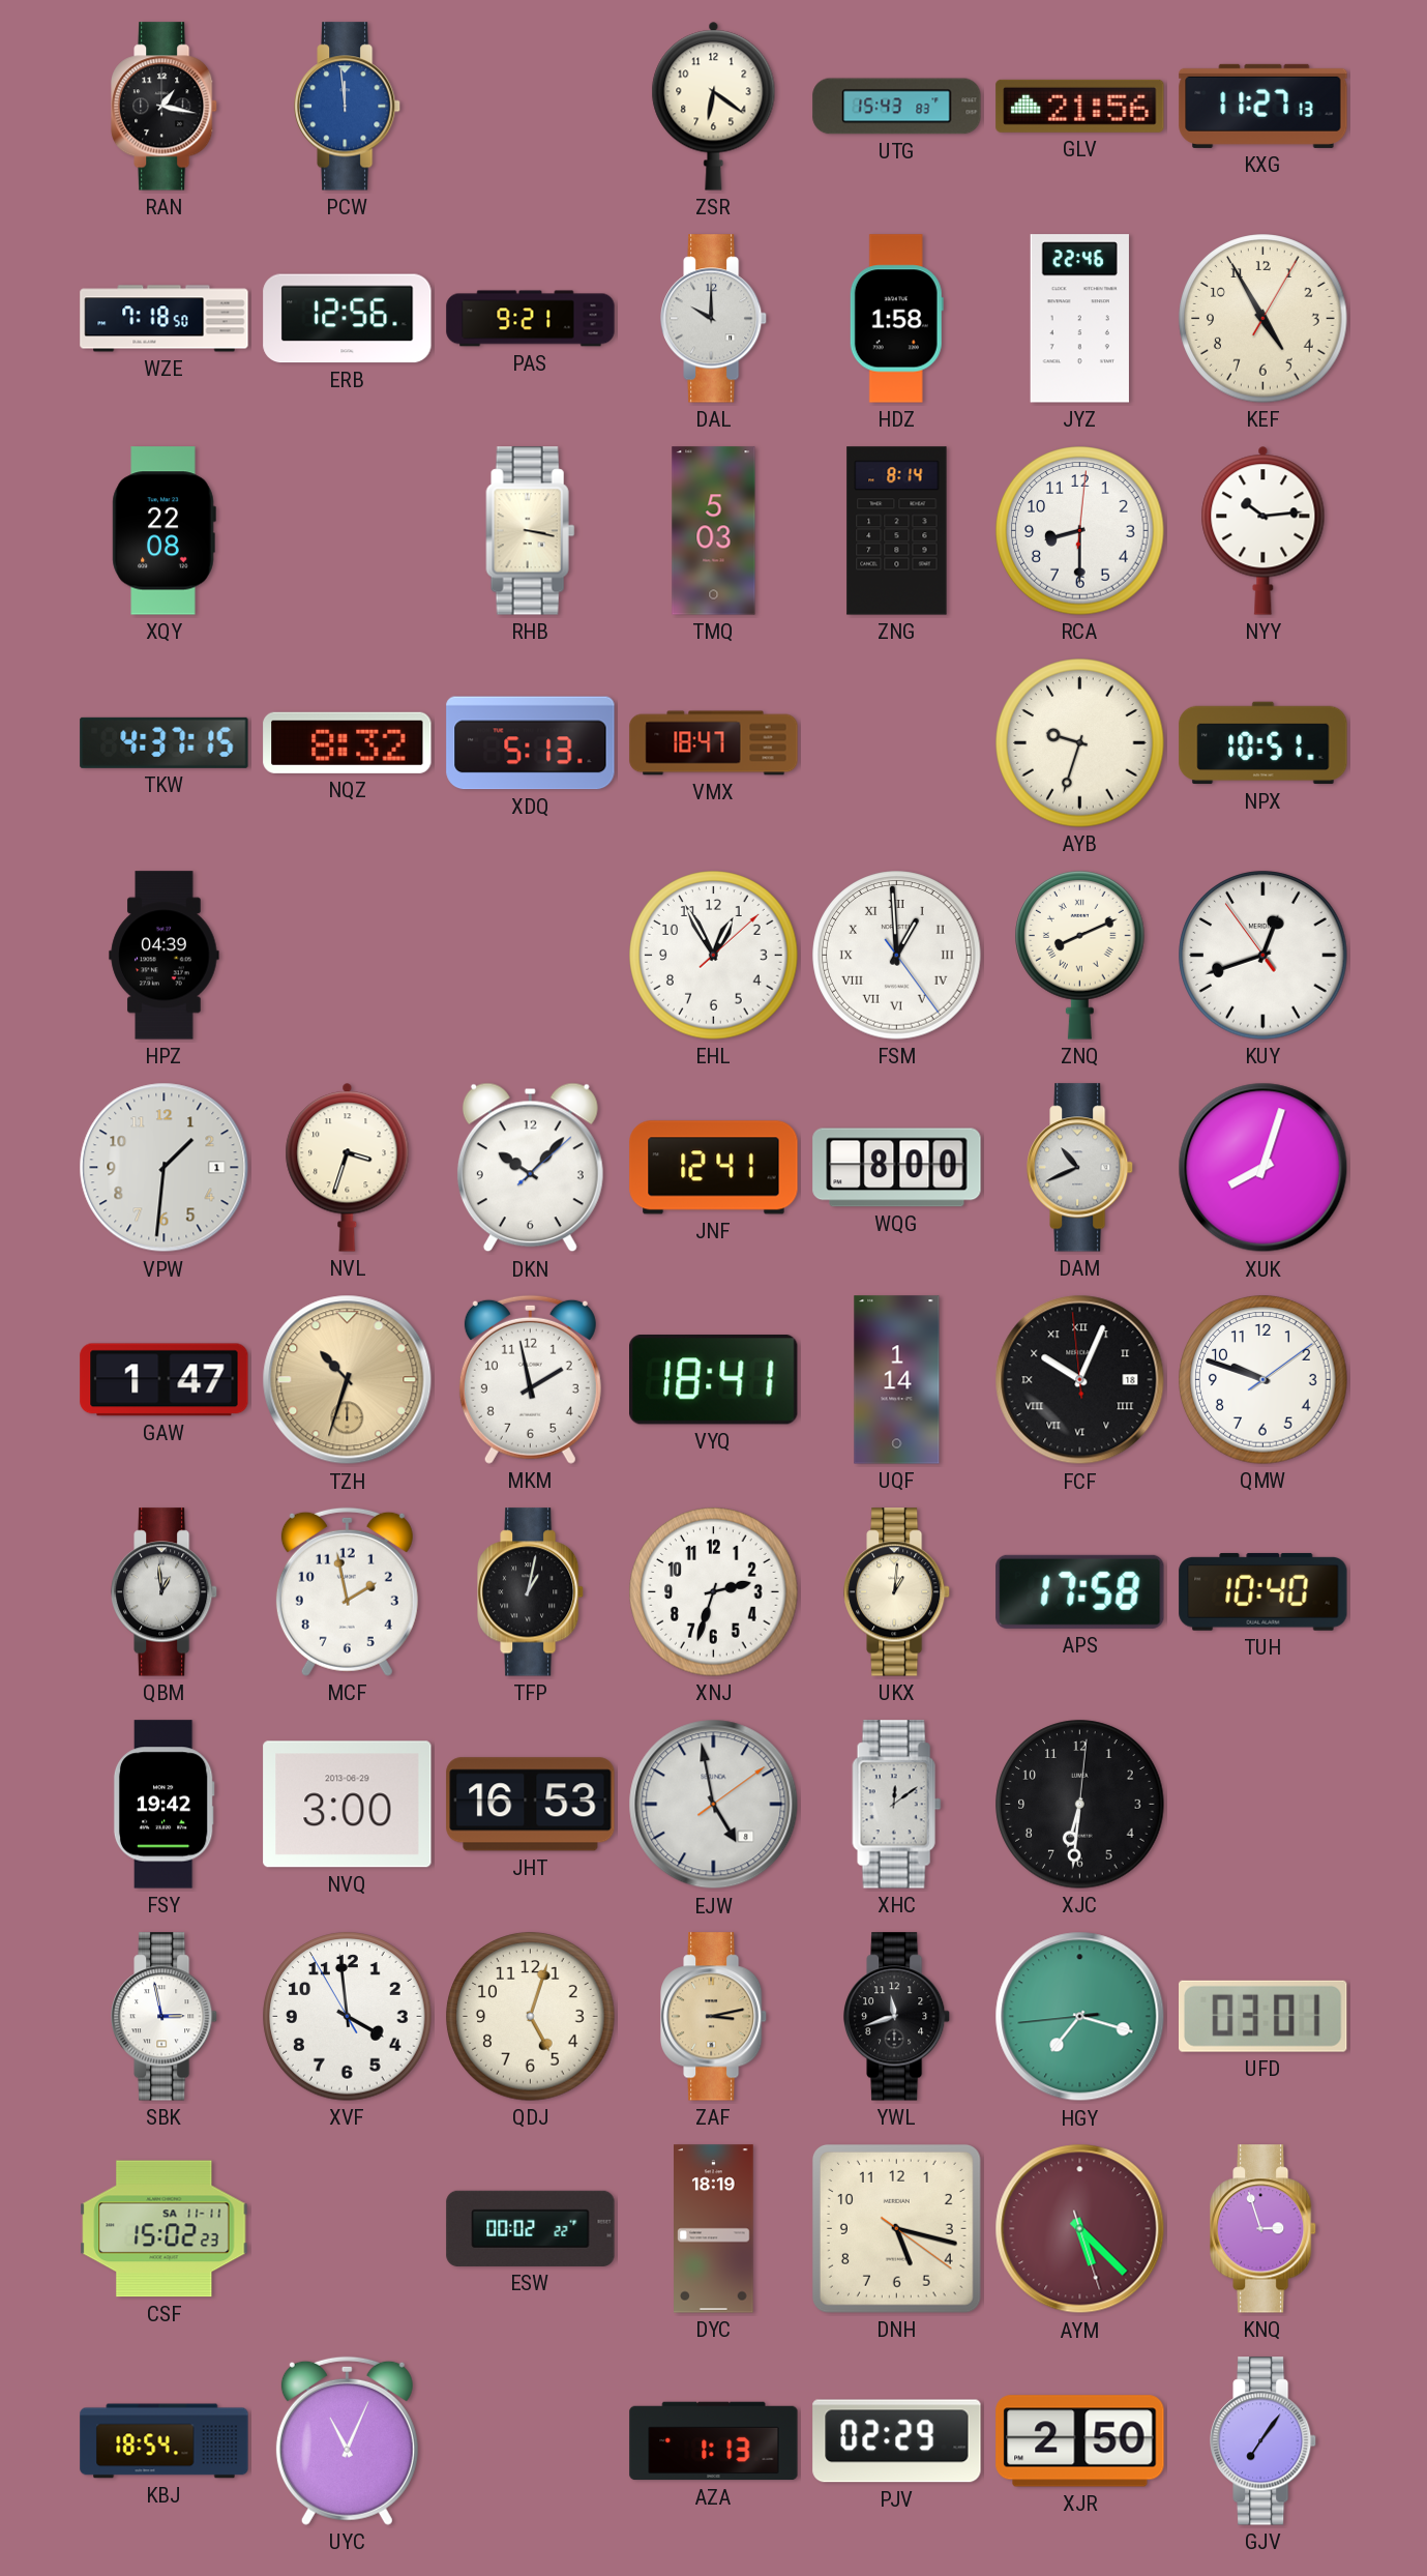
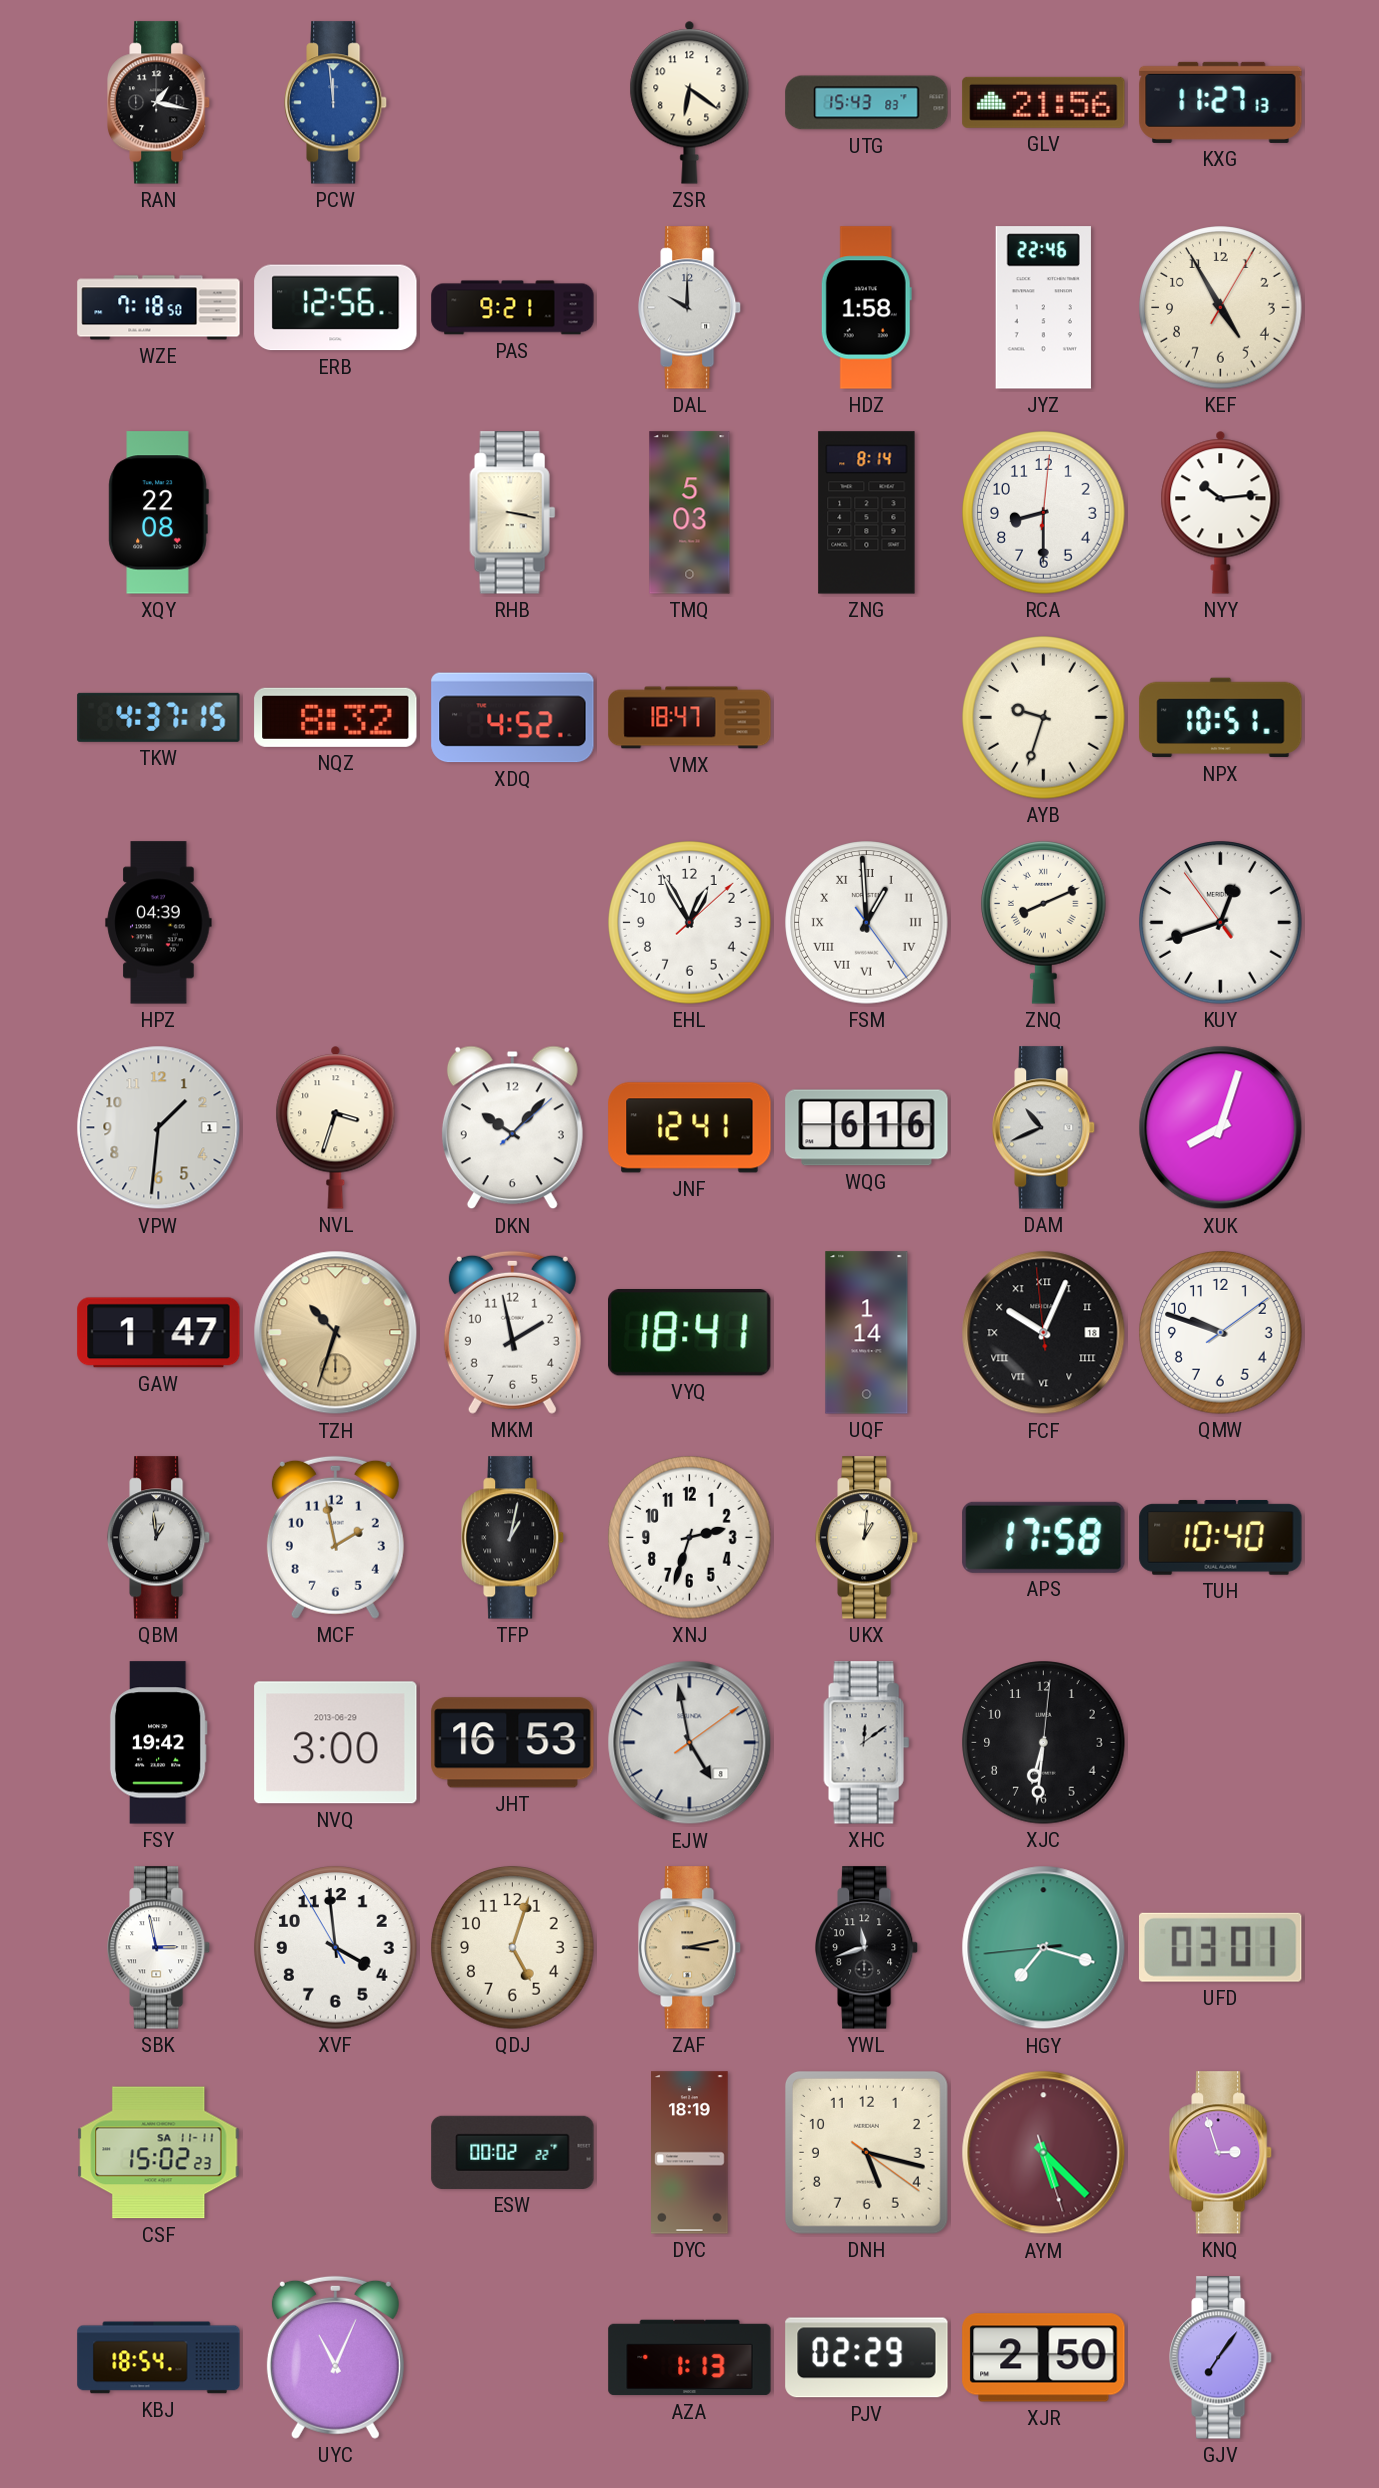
XDQ: 5:13 -> 4:52
WQG: 8:00 -> 6:16
